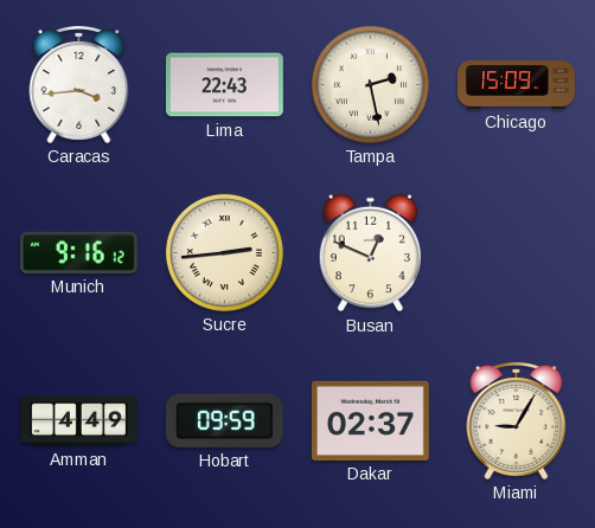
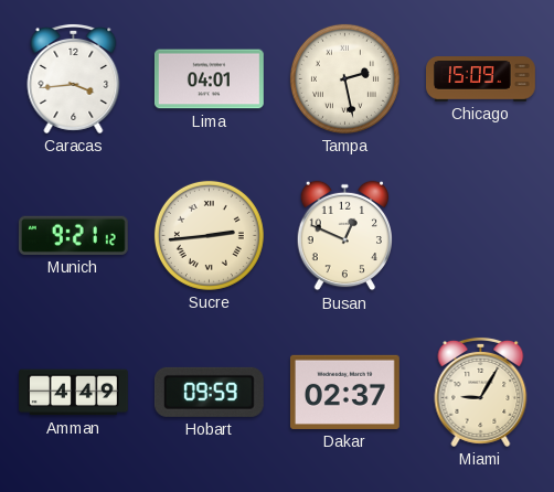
Lima: 22:43 -> 04:01
Munich: 9:16 -> 9:21
